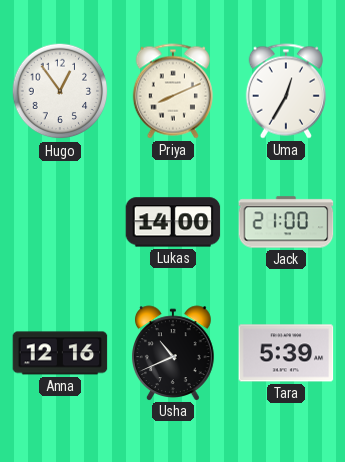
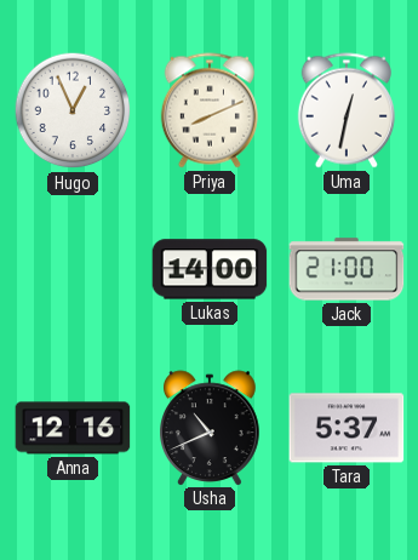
Hugo: 12:54 -> 12:56
Uma: 12:35 -> 12:32
Tara: 5:39 -> 5:37
